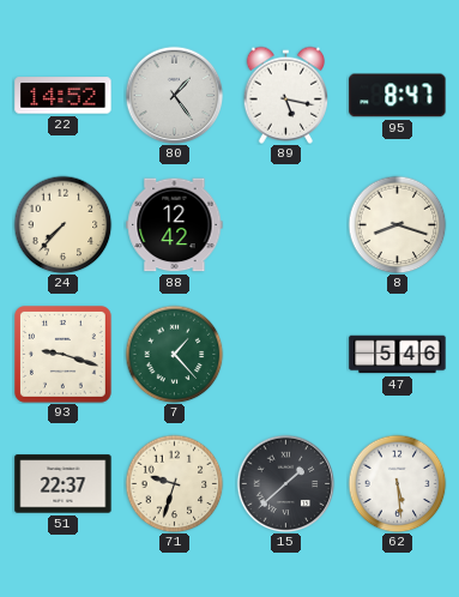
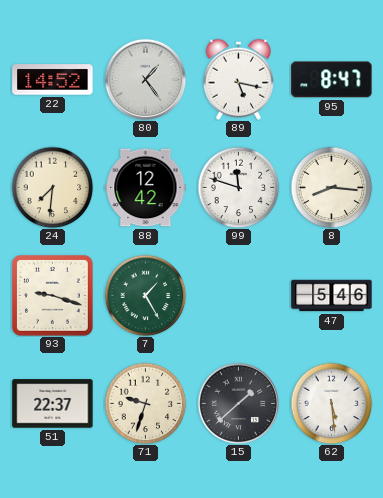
24: 7:37 -> 7:31
99: none -> 11:48
8: 8:18 -> 8:16
7: 1:23 -> 1:25
